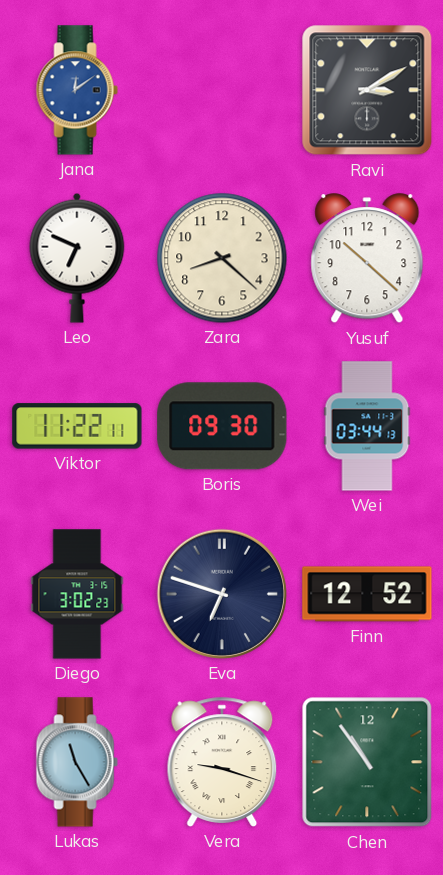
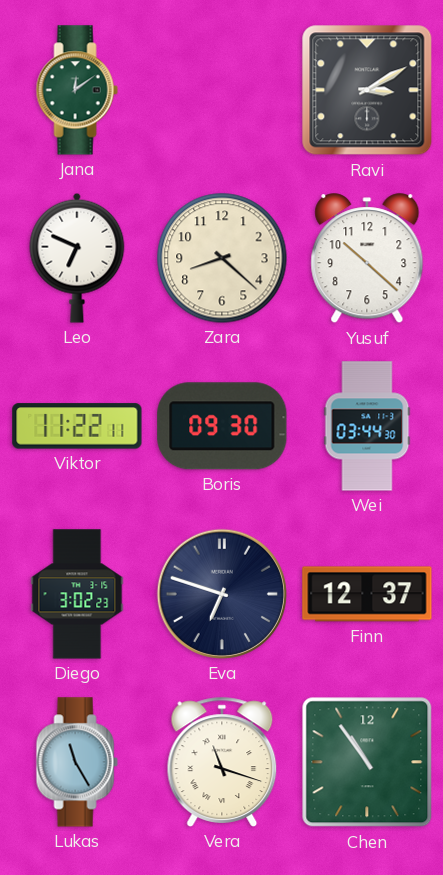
Jana dial: blue -> green
Wei: 03:44:13 -> 03:44:30
Finn: 12:52 -> 12:37
Vera: 9:18 -> 11:18
